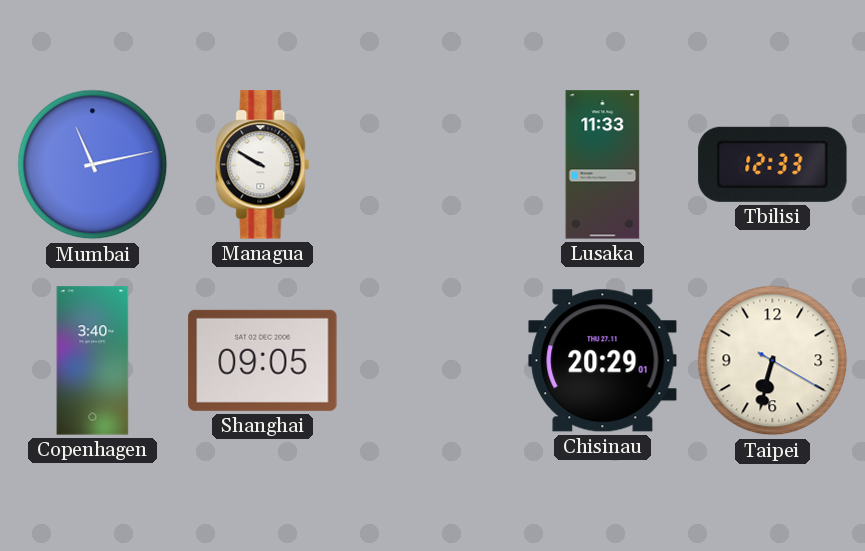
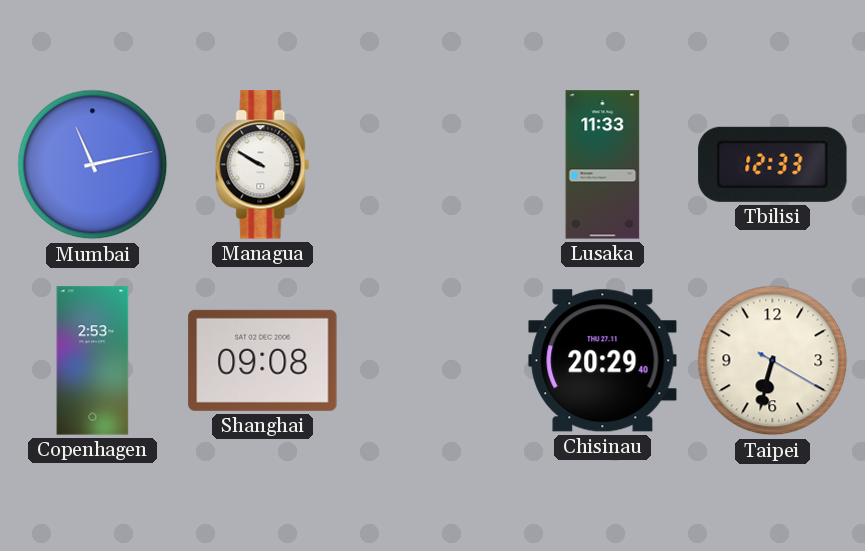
Copenhagen: 3:40 -> 2:53
Shanghai: 09:05 -> 09:08
Chisinau: 20:29:01 -> 20:29:40
